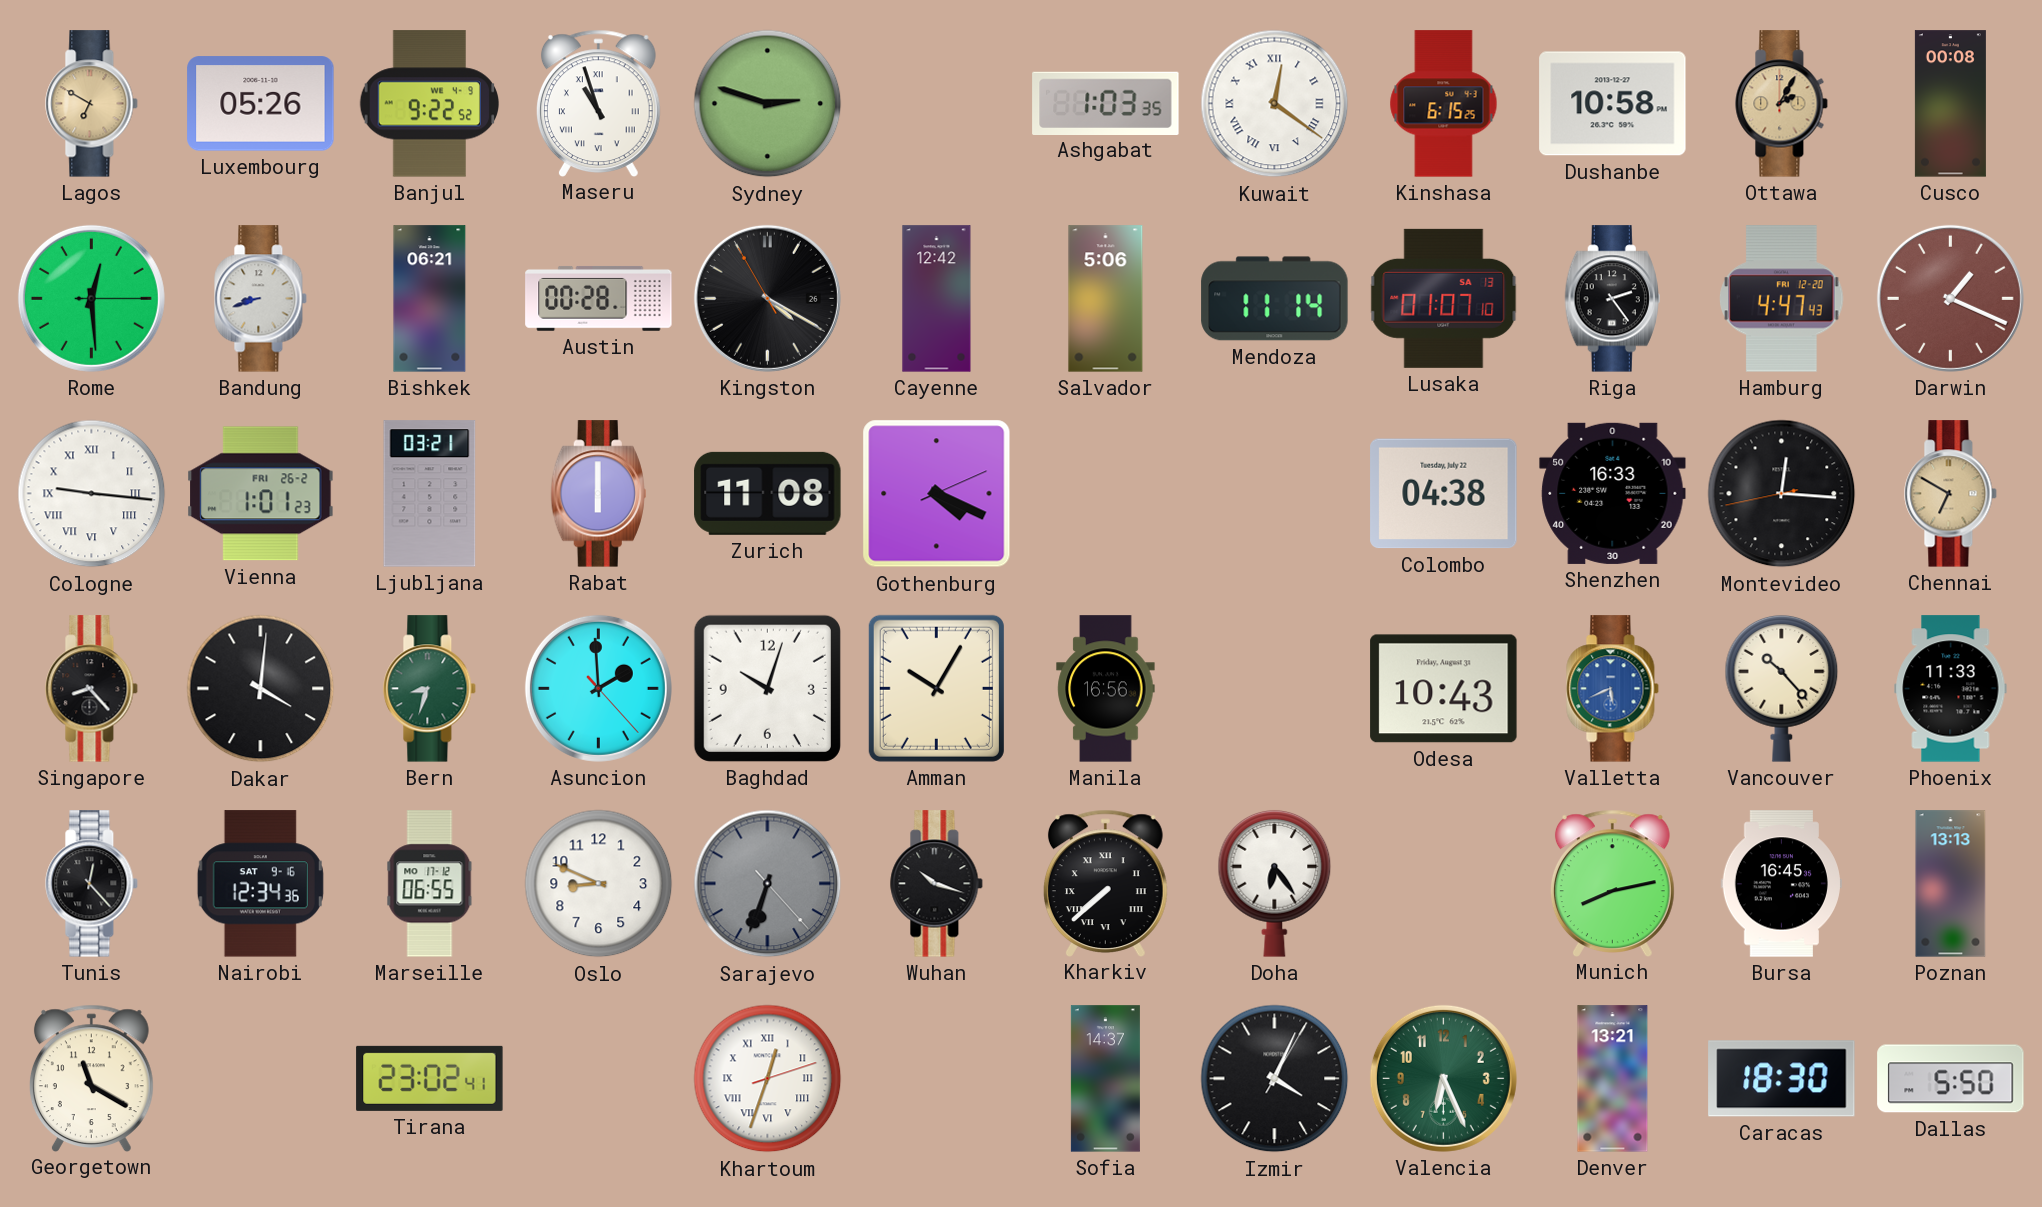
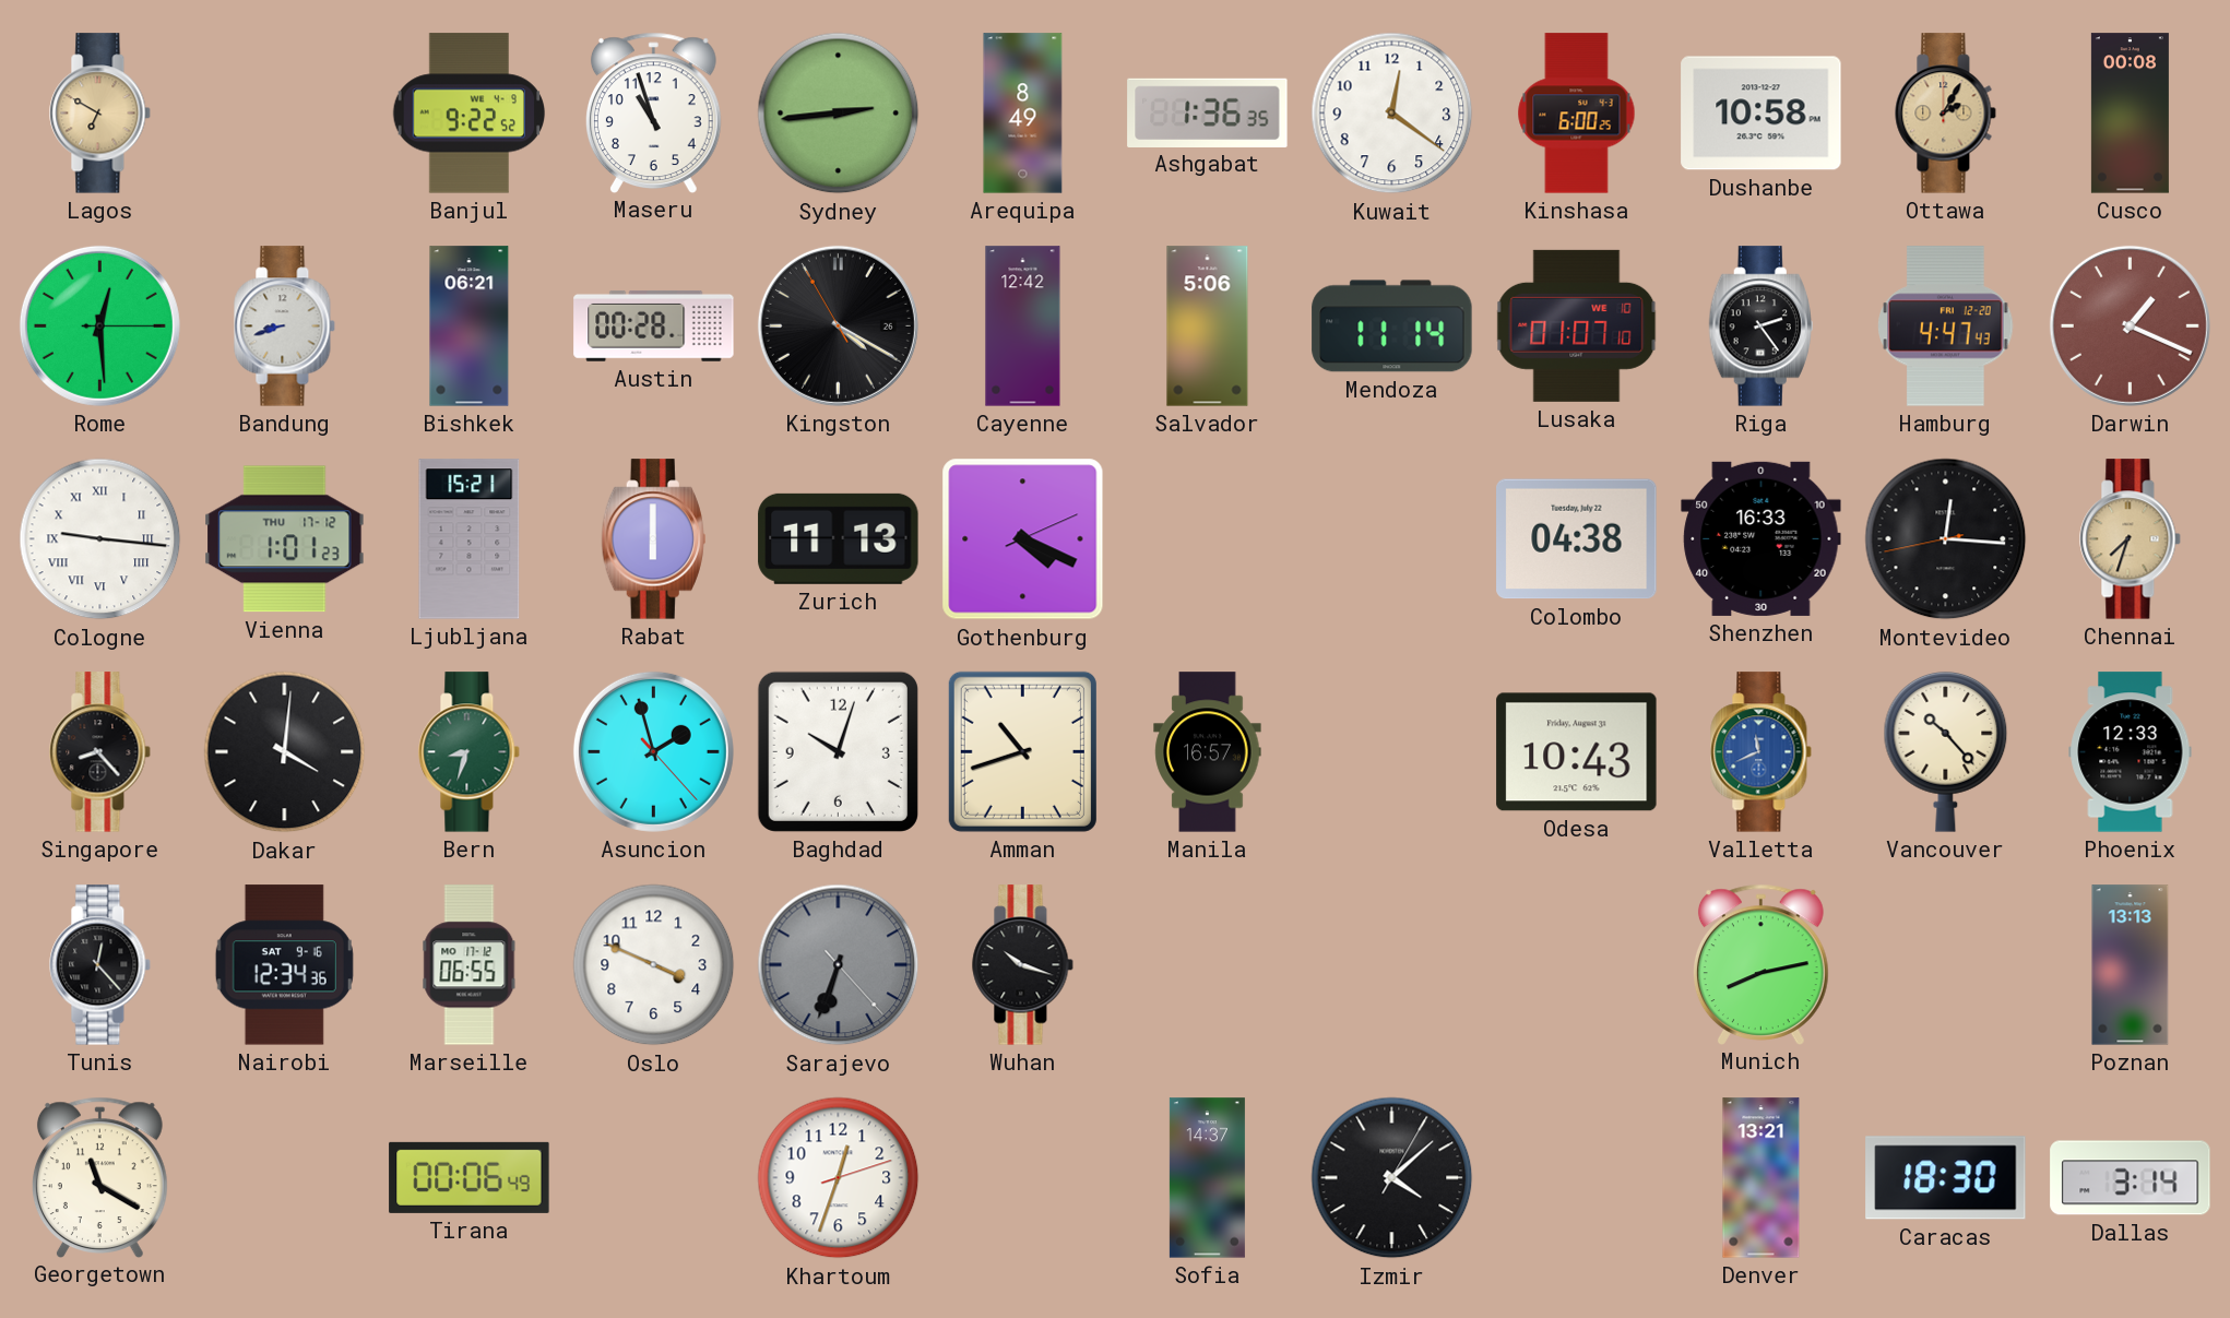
Luxembourg: 05:26 -> none
Maseru numerals: Roman -> Arabic
Sydney: 2:48 -> 2:44
Arequipa: none -> 8:49
Ashgabat: 1:03 -> 1:36
Kuwait numerals: Roman -> Arabic
Kinshasa: 6:15 -> 6:00
Lusaka date: SA 13 -> WE 10
Vienna date: FRI 26-2 -> THU 17-12
Ljubljana: 03:21 -> 15:21
Zurich: 11:08 -> 11:13
Chennai: 6:50 -> 7:33
Asuncion: 1:59 -> 1:57
Amman: 10:05 -> 10:42
Manila: 16:56 -> 16:57
Valletta: 5:41 -> 11:41
Phoenix: 11:33 -> 12:33
Oslo: 8:49 -> 3:49
Kharkiv: 7:38 -> none
Doha: 6:24 -> none
Bursa: 16:45 -> none
Tirana: 23:02 -> 00:06
Khartoum numerals: Roman -> Arabic
Izmir: 4:04 -> 4:08
Valencia: 6:26 -> none
Dallas: 5:50 -> 3:14
